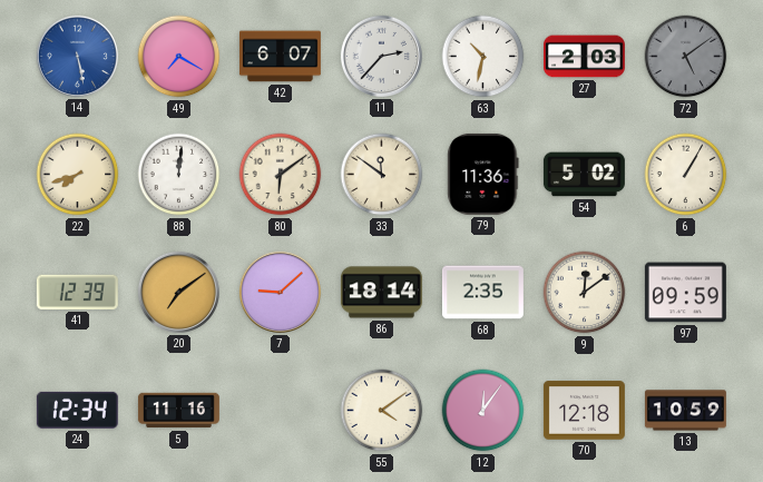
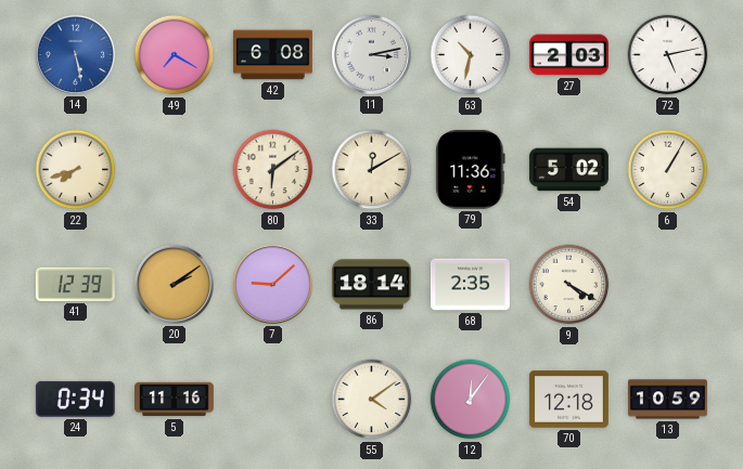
42: 6:07 -> 6:08
11: 2:37 -> 3:13
72: 5:09 -> 5:13
72 dial: grey -> white
88: 12:01 -> none
33: 11:51 -> 12:10
20: 7:09 -> 2:09
9: 12:09 -> 4:20
97: 09:59 -> none
24: 12:34 -> 0:34
